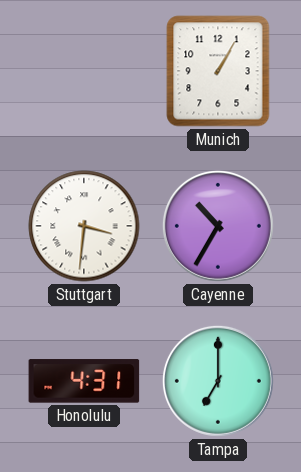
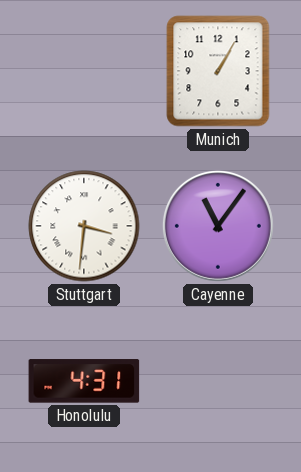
Cayenne: 10:35 -> 11:06
Tampa: 7:00 -> none
